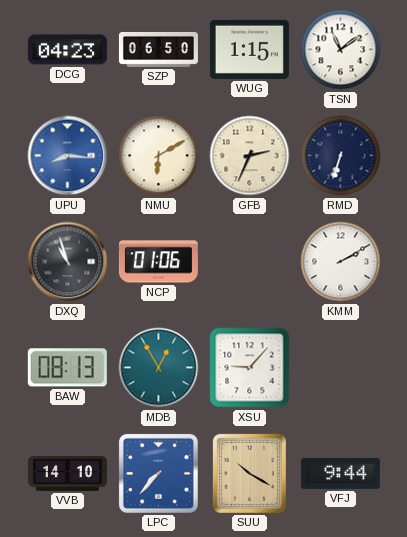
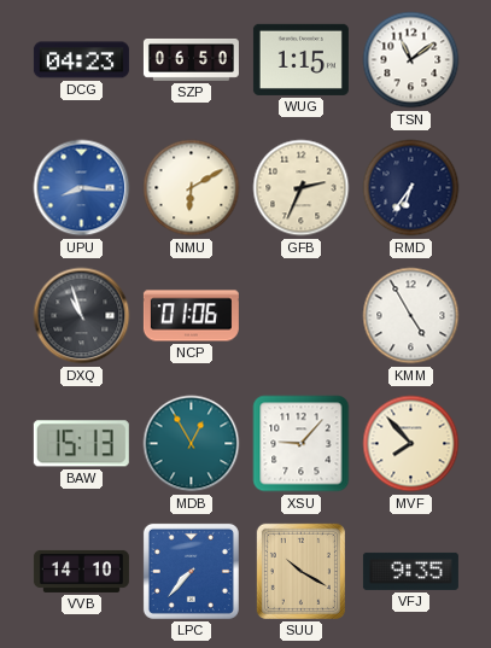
RMD: 6:33 -> 6:36
KMM: 2:10 -> 4:55
BAW: 08:13 -> 15:13
MVF: none -> 7:53
VFJ: 9:44 -> 9:35
